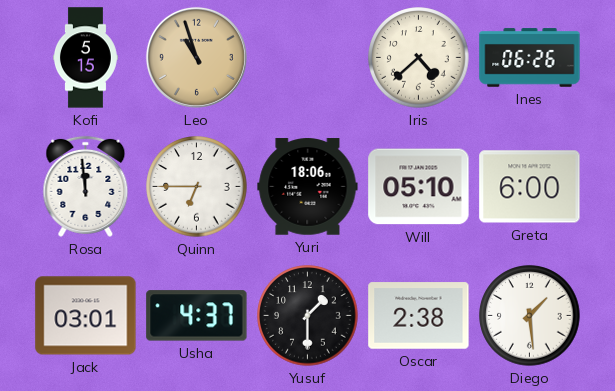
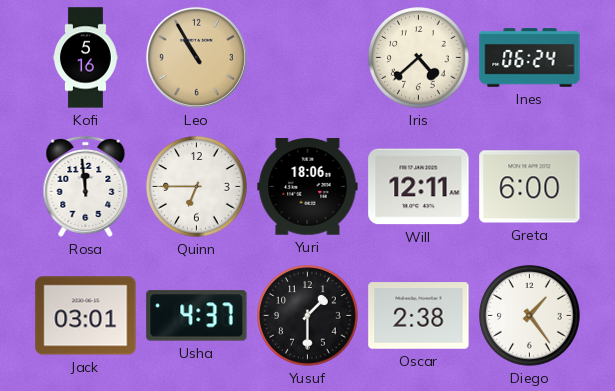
Kofi: 5:15 -> 5:16
Leo: 10:57 -> 10:55
Ines: 06:26 -> 06:24
Will: 05:10 -> 12:11
Diego: 1:29 -> 1:24
